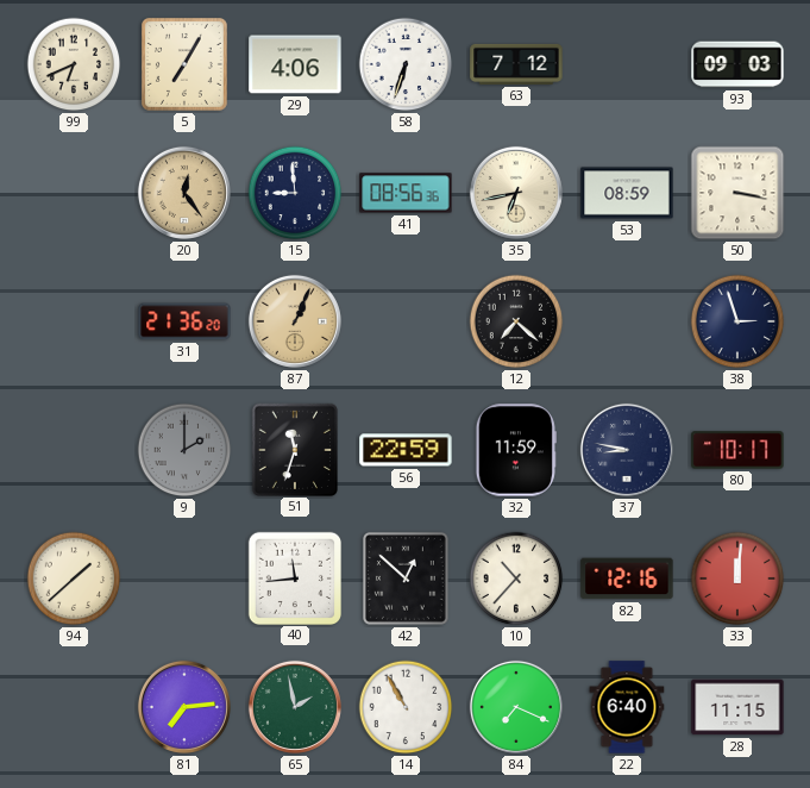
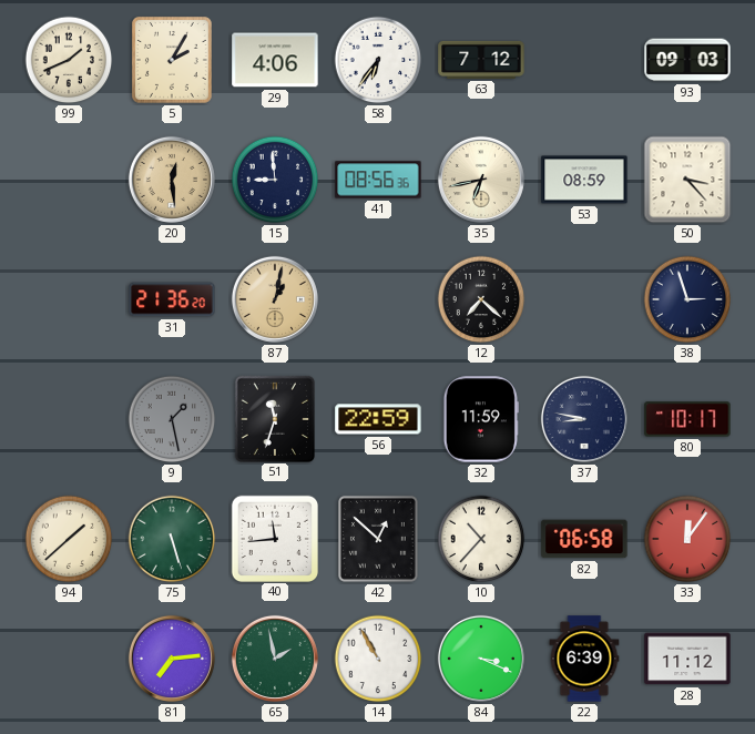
99: 6:41 -> 1:41
5: 7:05 -> 2:05
58: 6:33 -> 6:36
20: 12:24 -> 12:29
50: 3:17 -> 3:23
87: 1:04 -> 1:02
9: 2:00 -> 1:28
75: none -> 5:27
82: 12:16 -> 06:58
33: 12:01 -> 12:06
84: 7:19 -> 3:19
22: 6:40 -> 6:39
28: 11:15 -> 11:12
